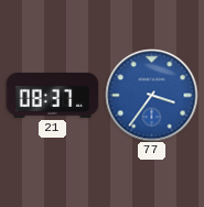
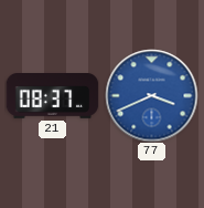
77: 3:36 -> 3:41
